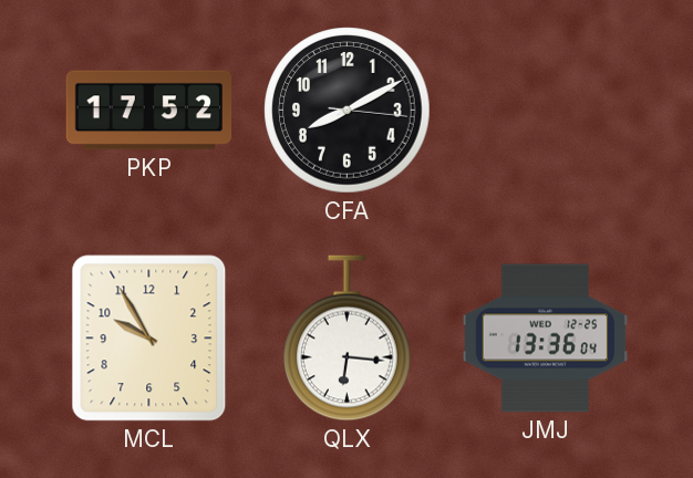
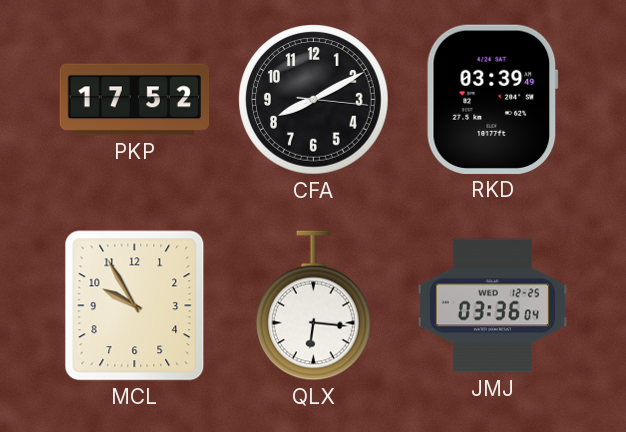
RKD: none -> 03:39
JMJ: 13:36 -> 03:36
